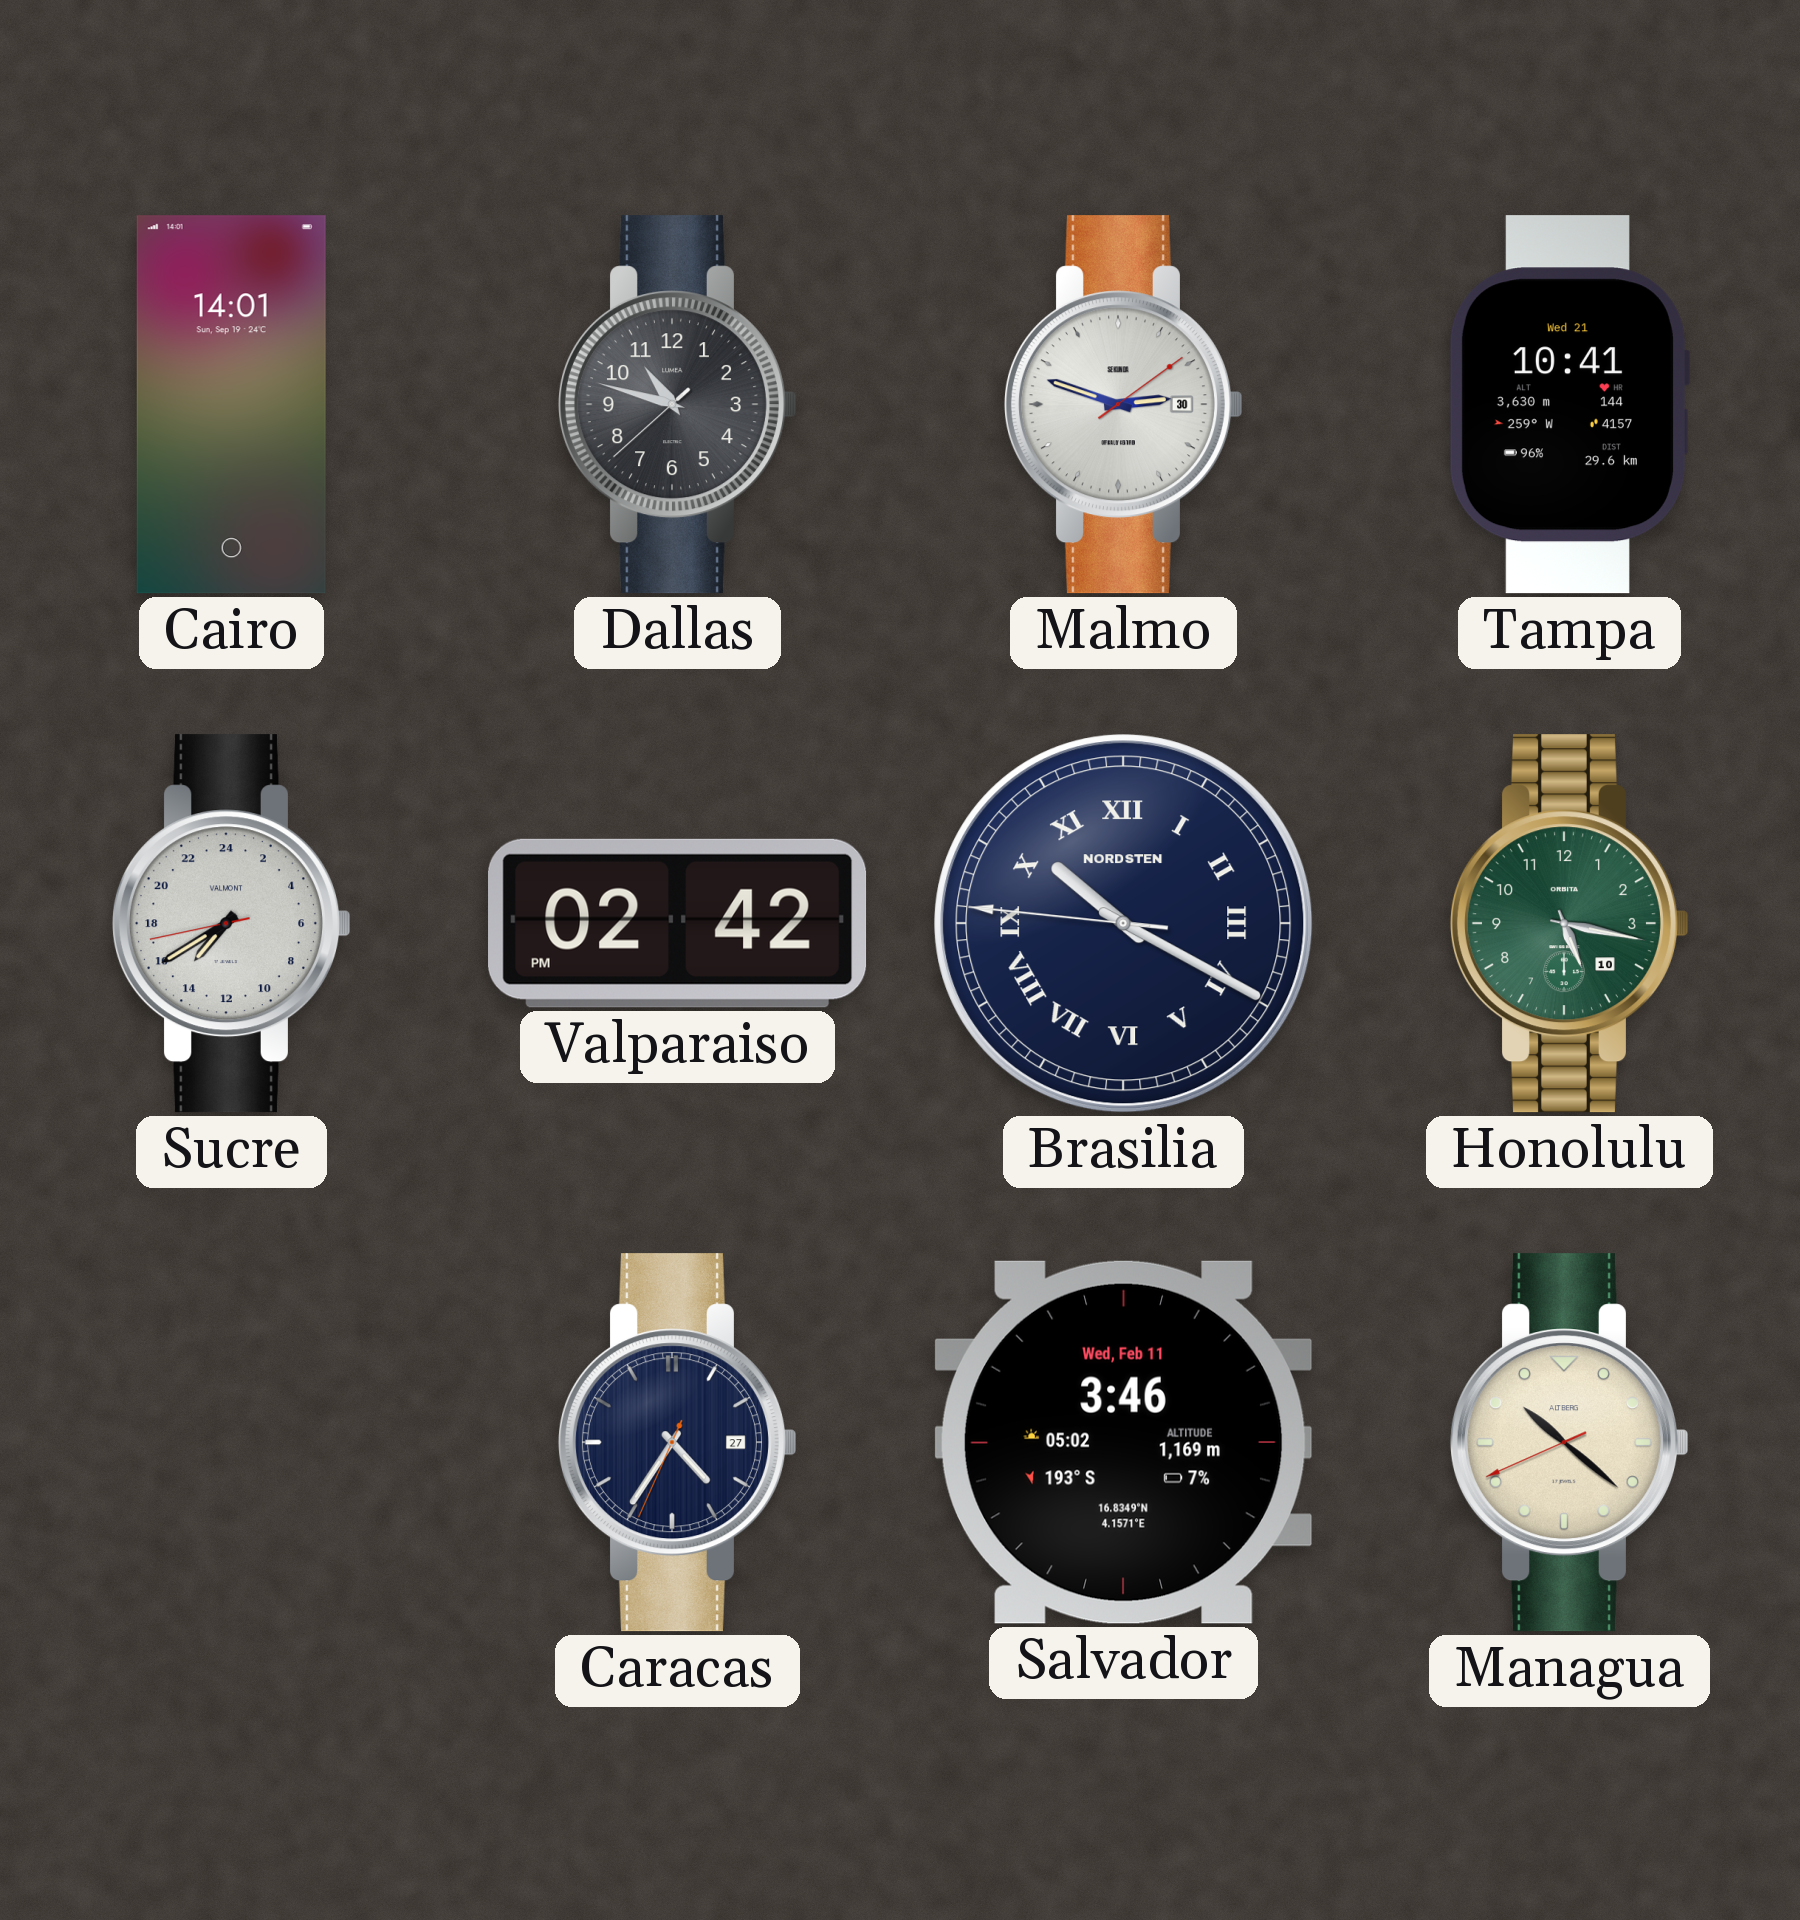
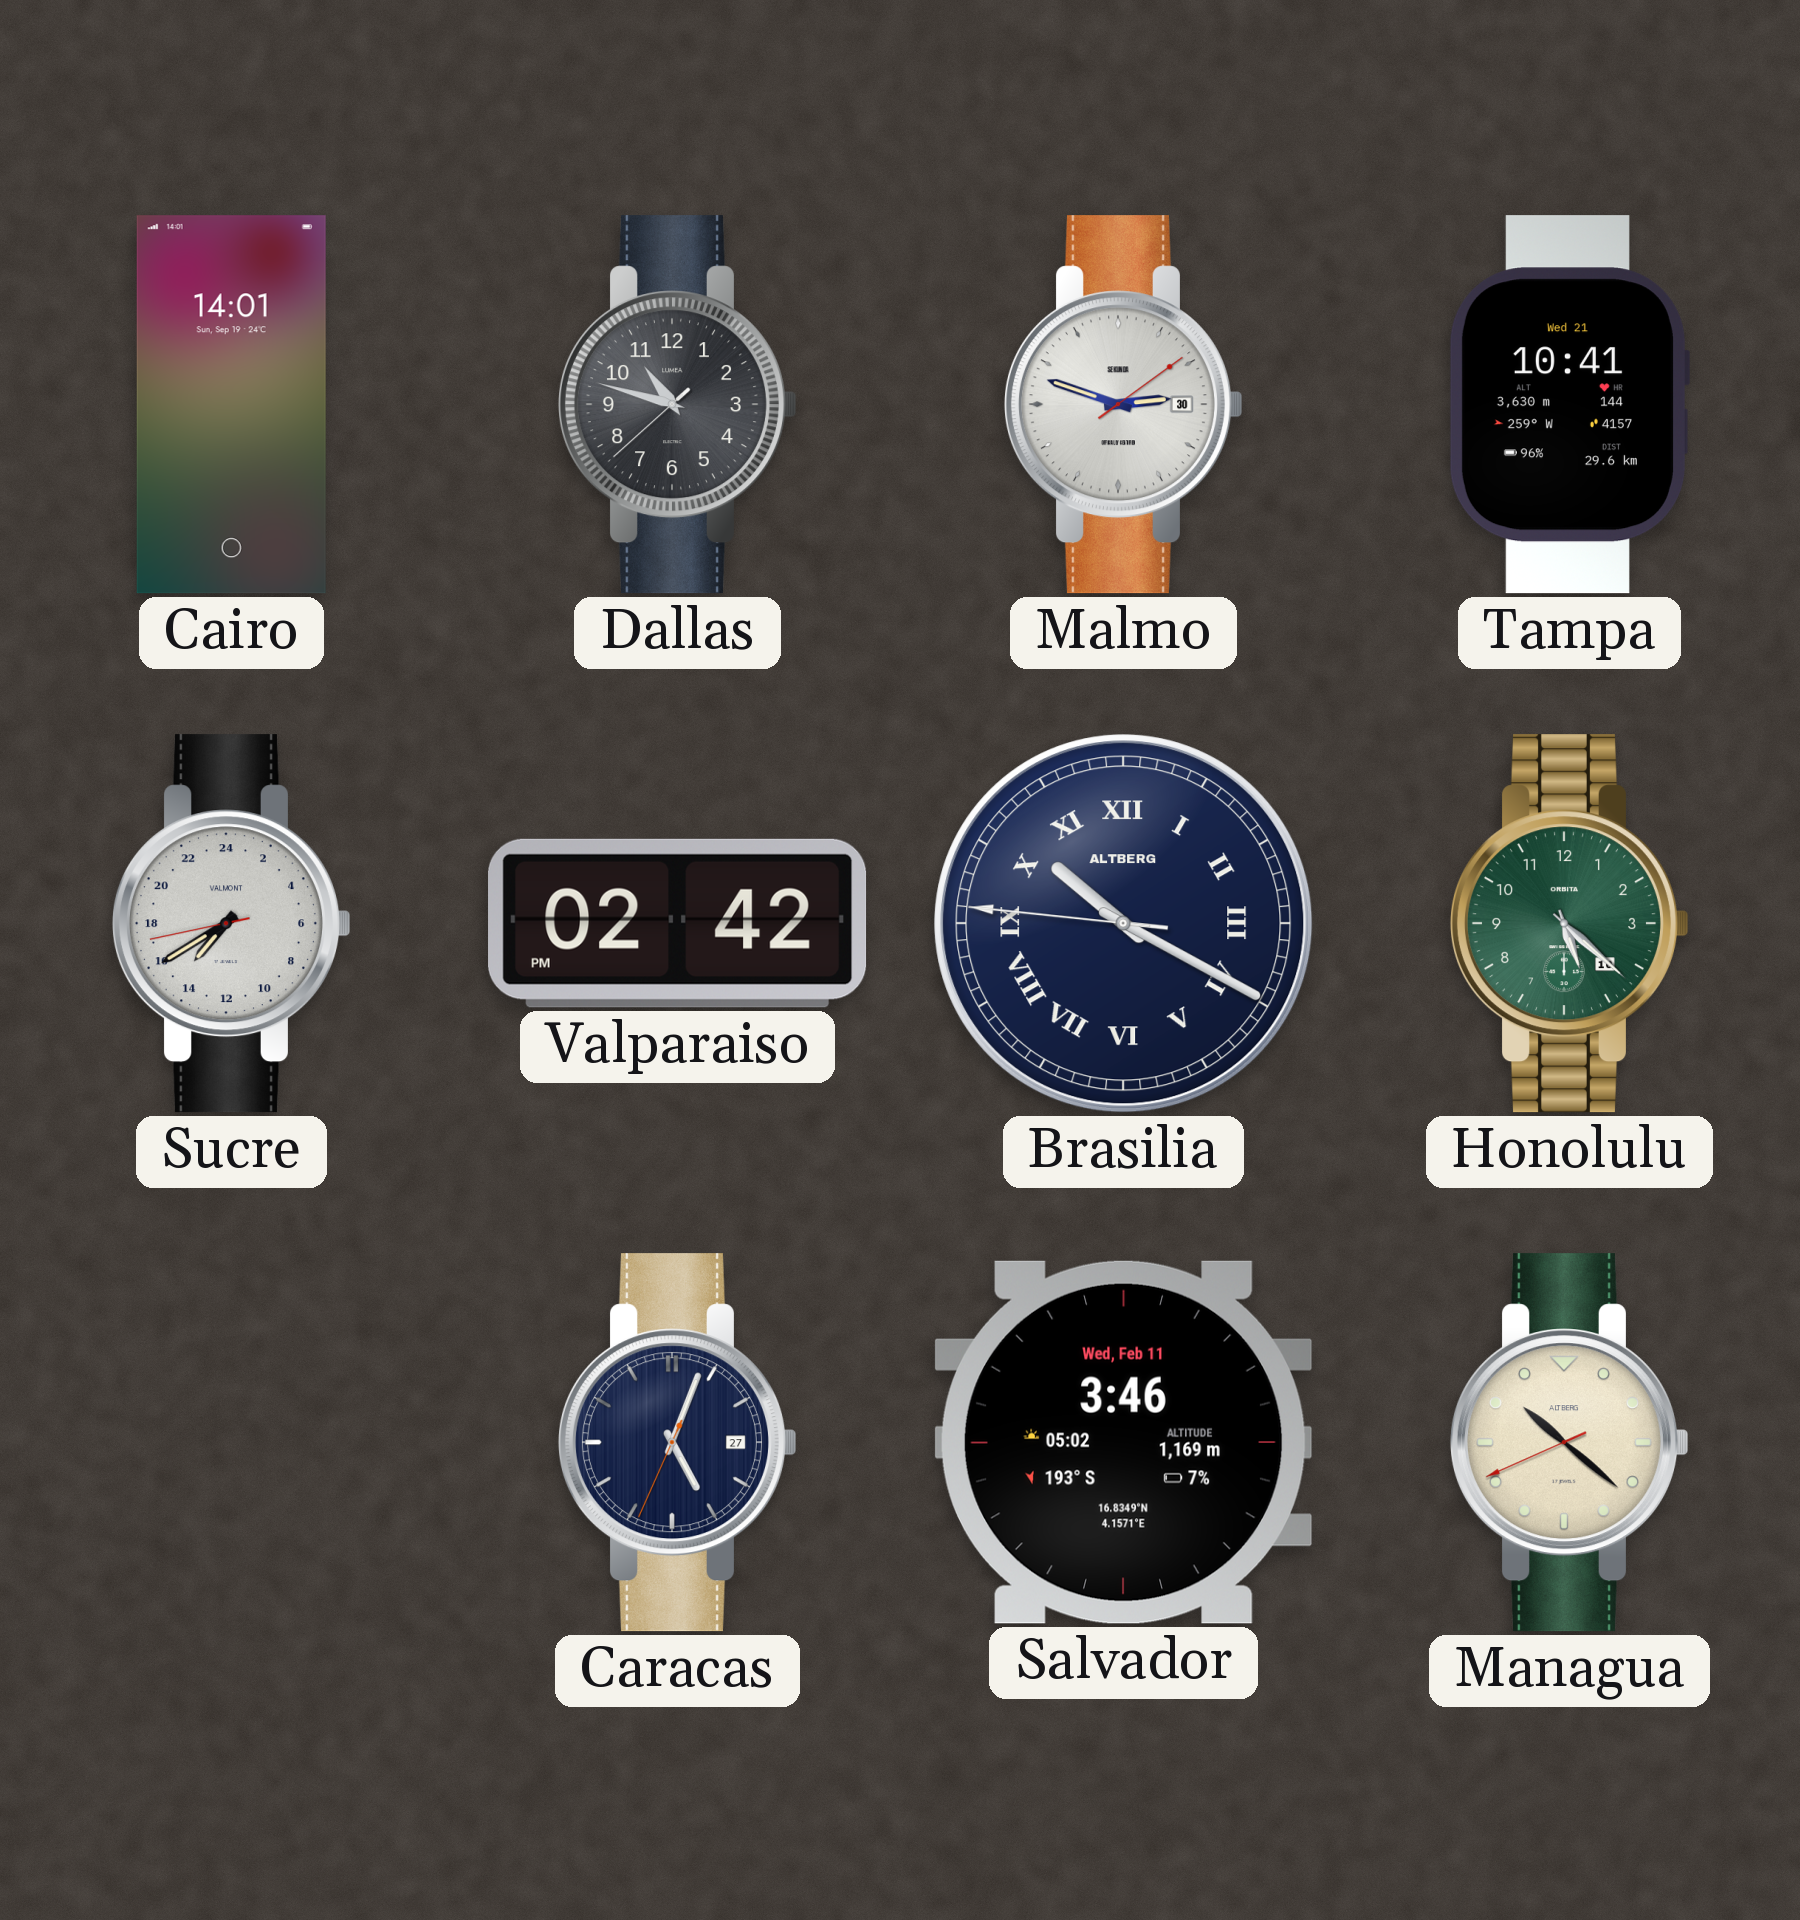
Brasilia brand: NORDSTEN -> ALTBERG
Honolulu: 5:17 -> 5:22
Caracas: 4:35 -> 5:03
